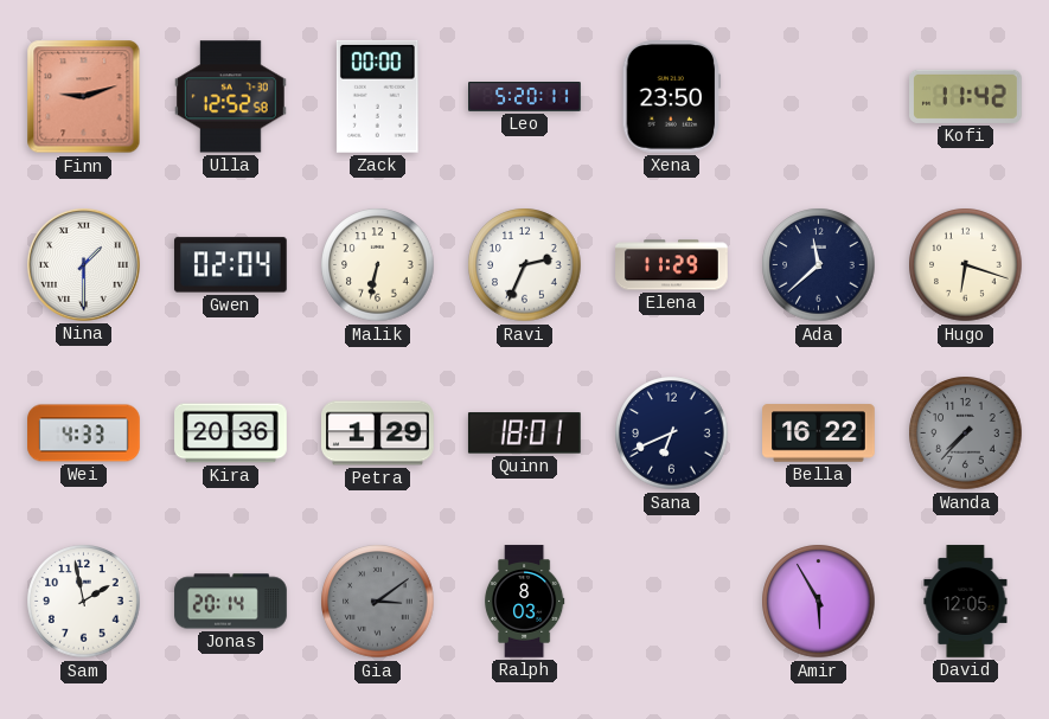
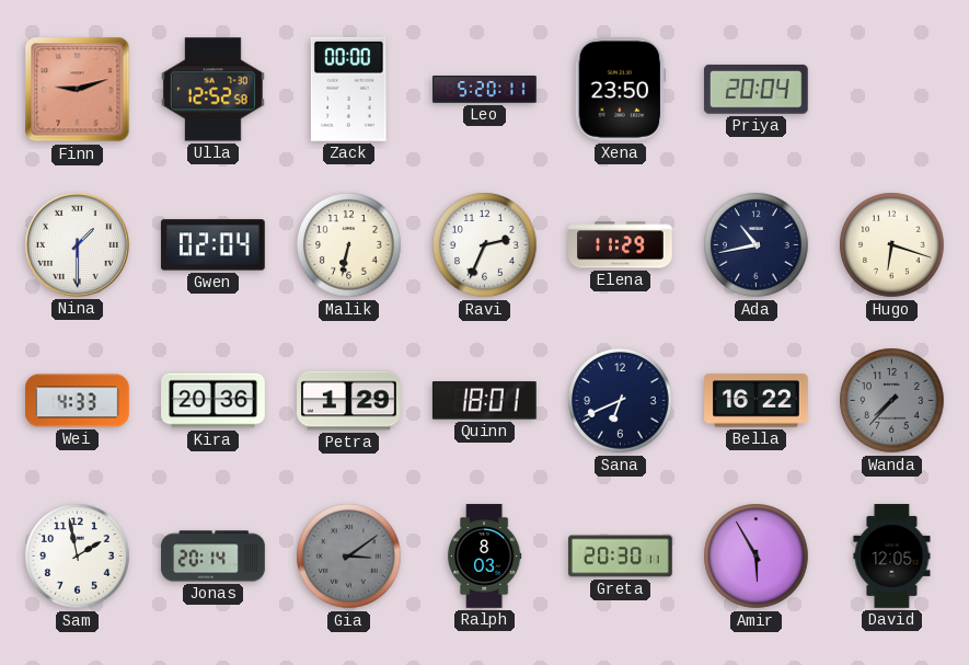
Priya: none -> 20:04
Kofi: 11:42 -> none
Ada: 11:38 -> 10:43
Greta: none -> 20:30
